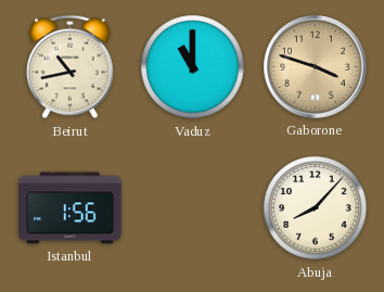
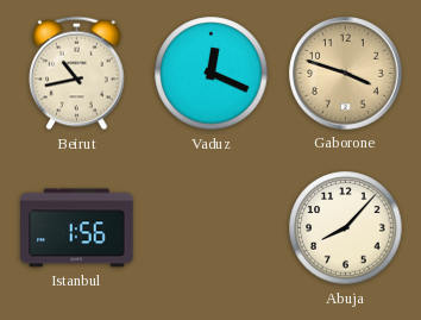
Vaduz: 11:00 -> 12:19
